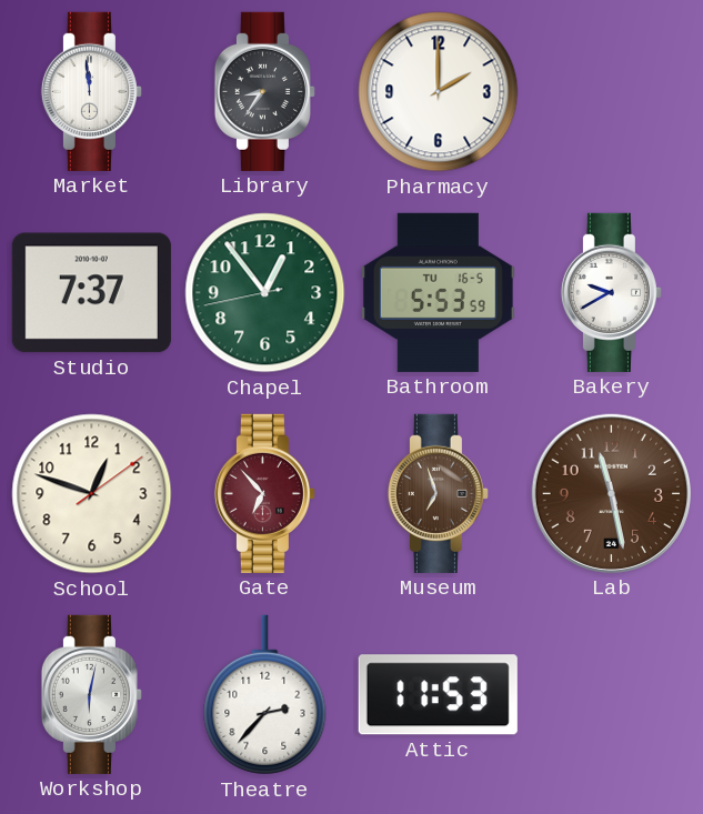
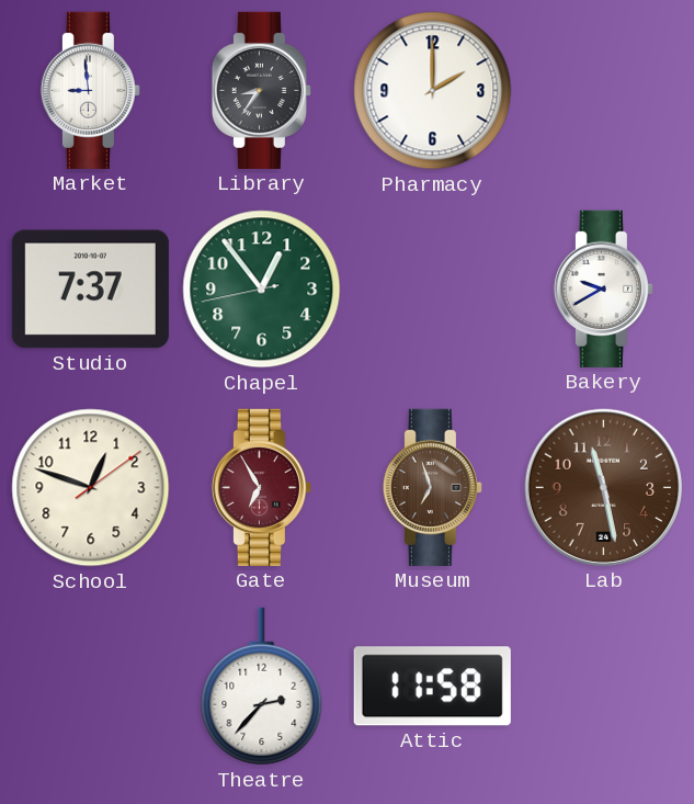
Market: 11:59 -> 8:59
Bathroom: 5:53 -> none
Gate: 6:53 -> 6:55
Workshop: 6:02 -> none
Attic: 11:53 -> 11:58
